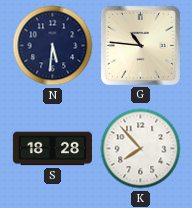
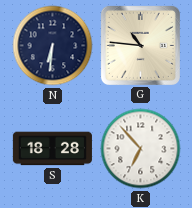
N: 5:31 -> 6:31
K: 7:53 -> 6:53
